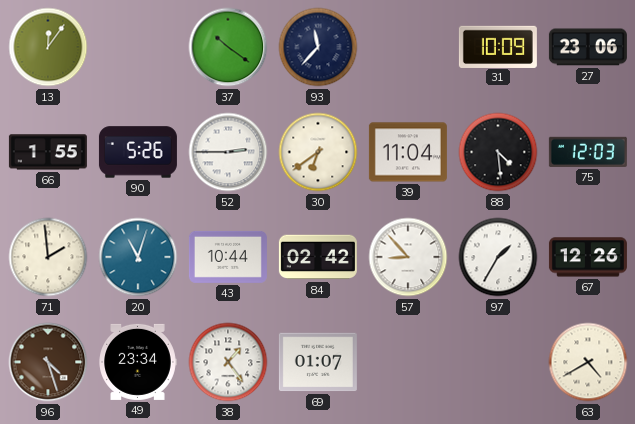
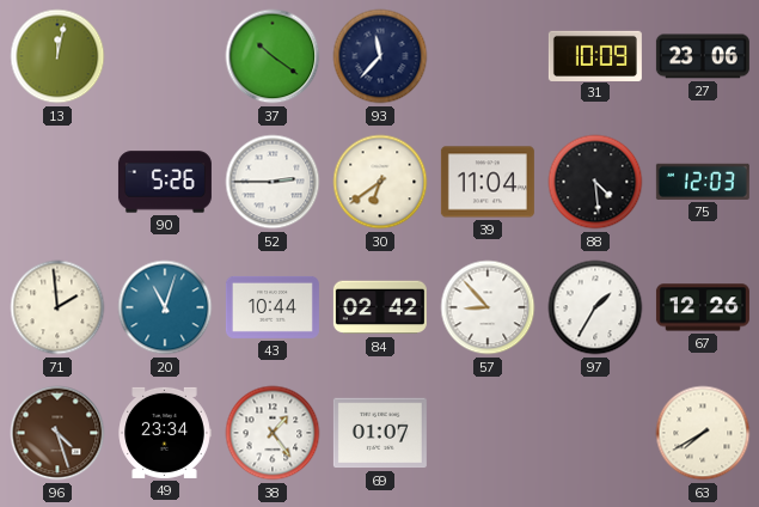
13: 12:06 -> 12:02
66: 1:55 -> none
63: 4:40 -> 7:40
